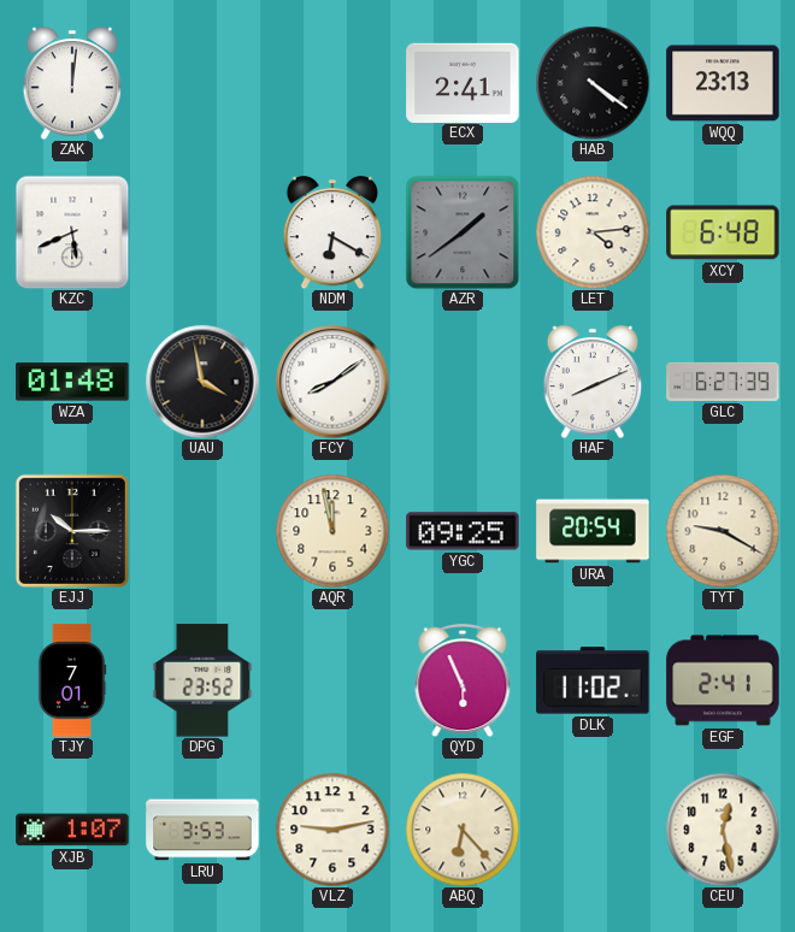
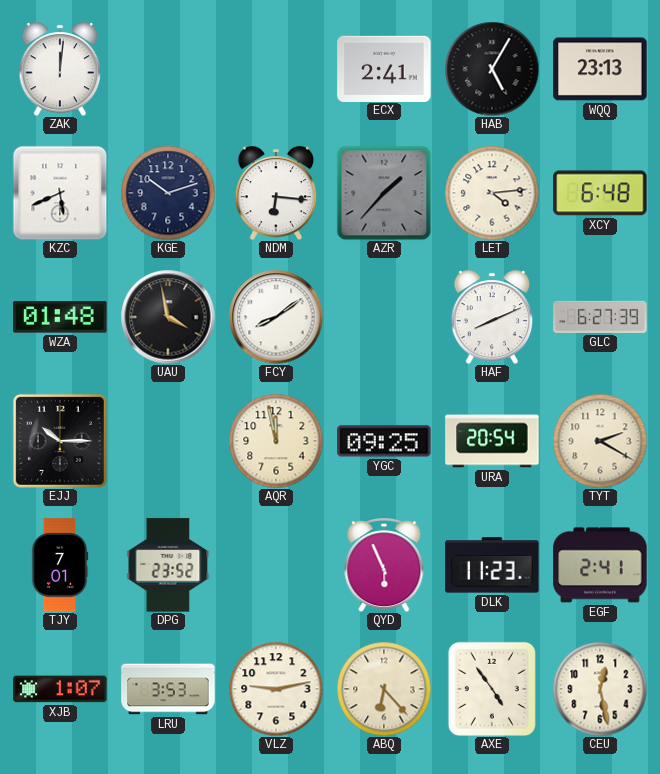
HAB: 4:21 -> 5:05
KGE: none -> 10:12
NDM: 6:20 -> 6:16
AZR: 1:39 -> 1:37
TYT: 9:20 -> 2:20
DLK: 11:02 -> 11:23
AXE: none -> 4:54
